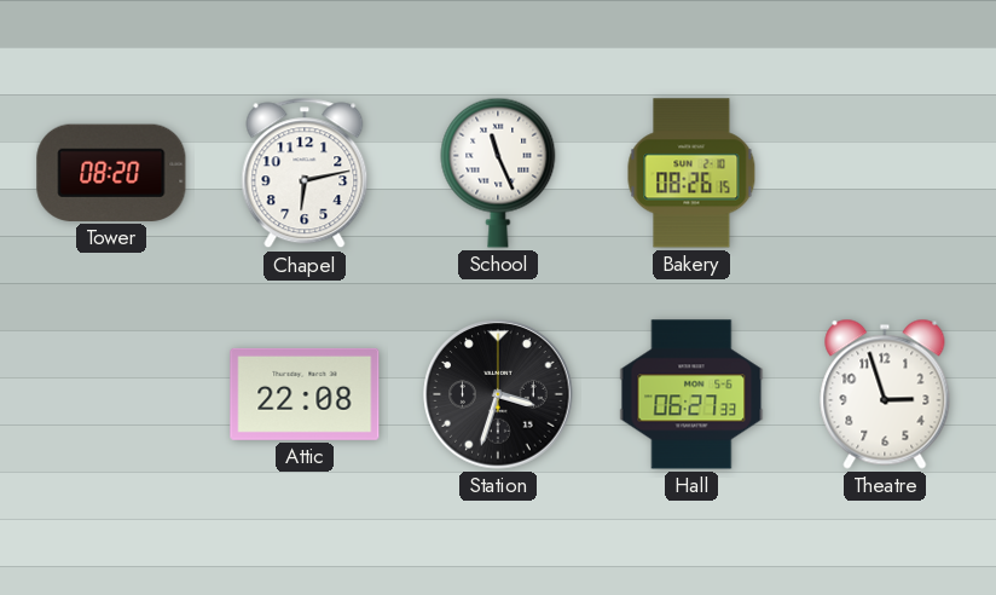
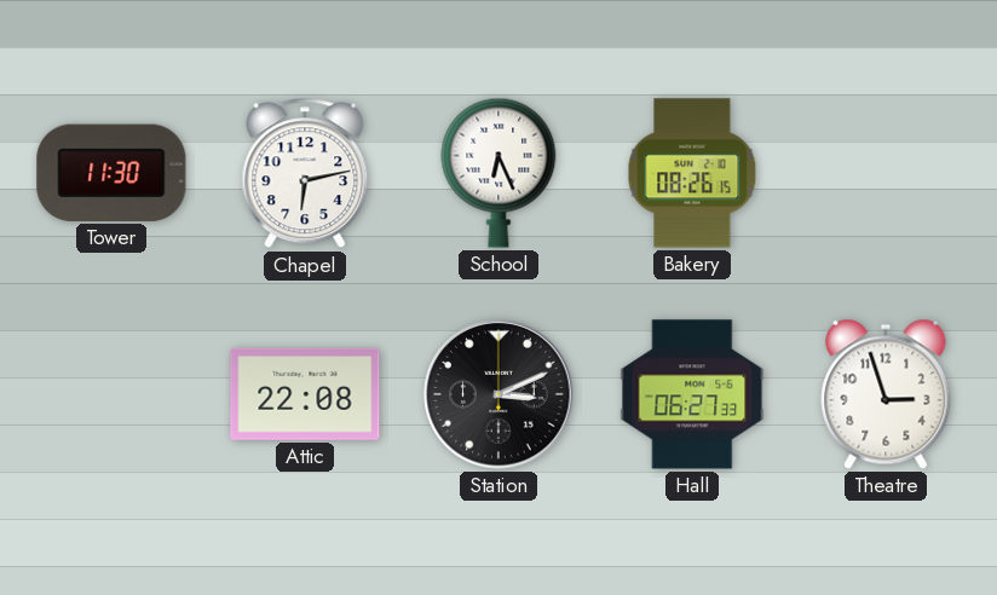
Tower: 08:20 -> 11:30
School: 11:26 -> 6:26
Station: 3:33 -> 3:11
